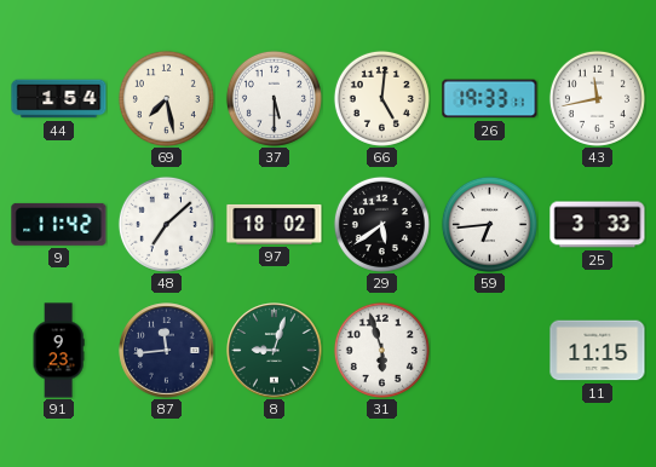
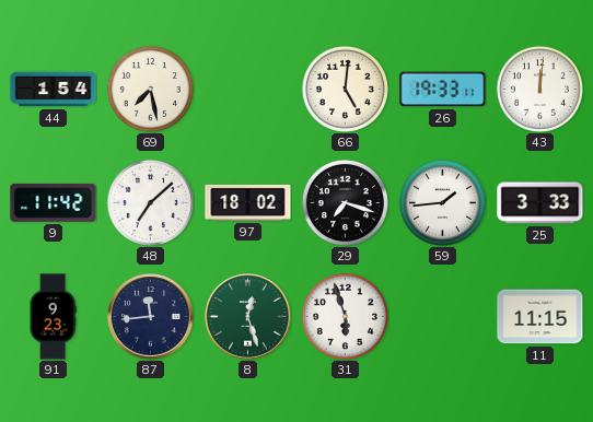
37: 5:30 -> none
43: 11:43 -> 12:01
29: 5:39 -> 7:18
59: 6:44 -> 1:44
8: 9:03 -> 12:27
